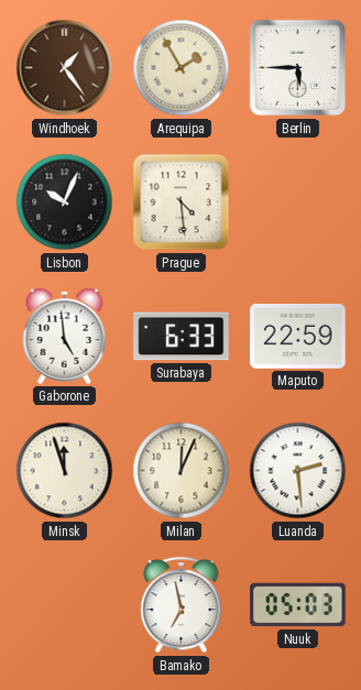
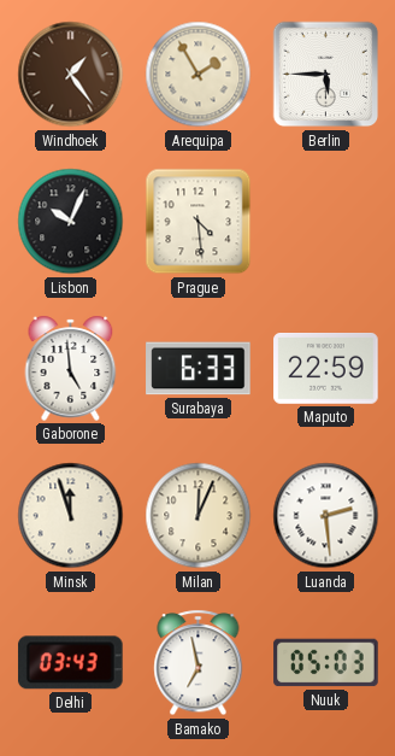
Delhi: none -> 03:43
